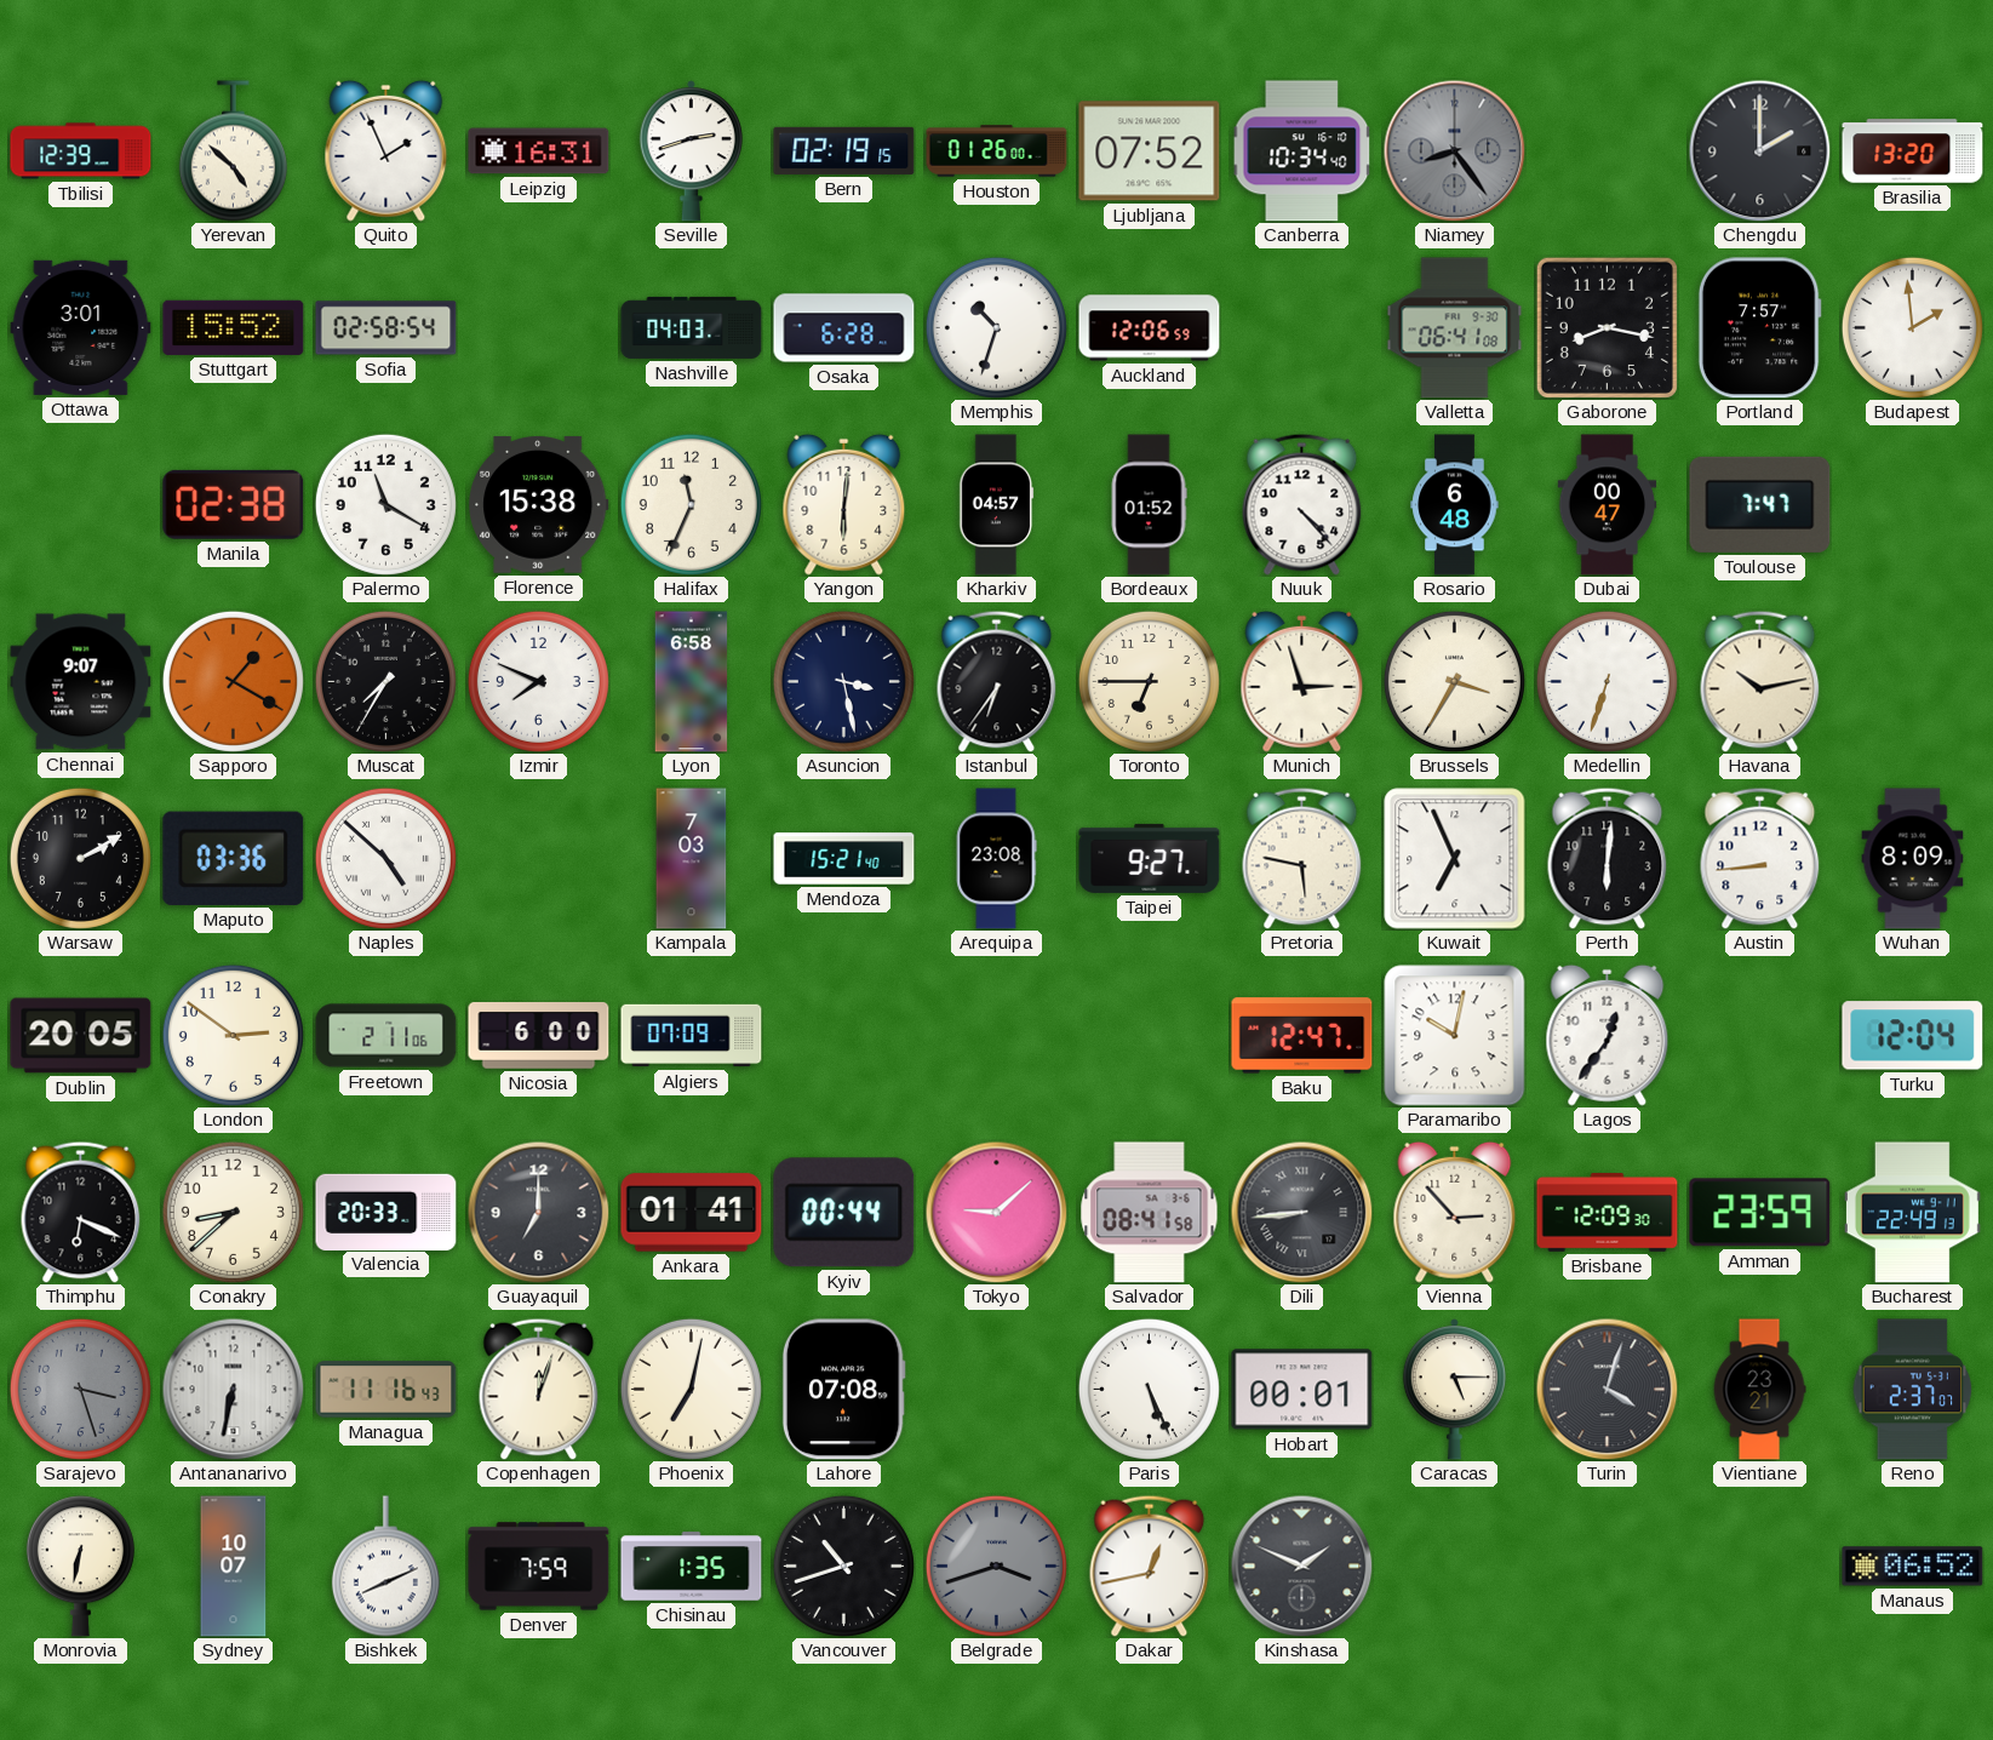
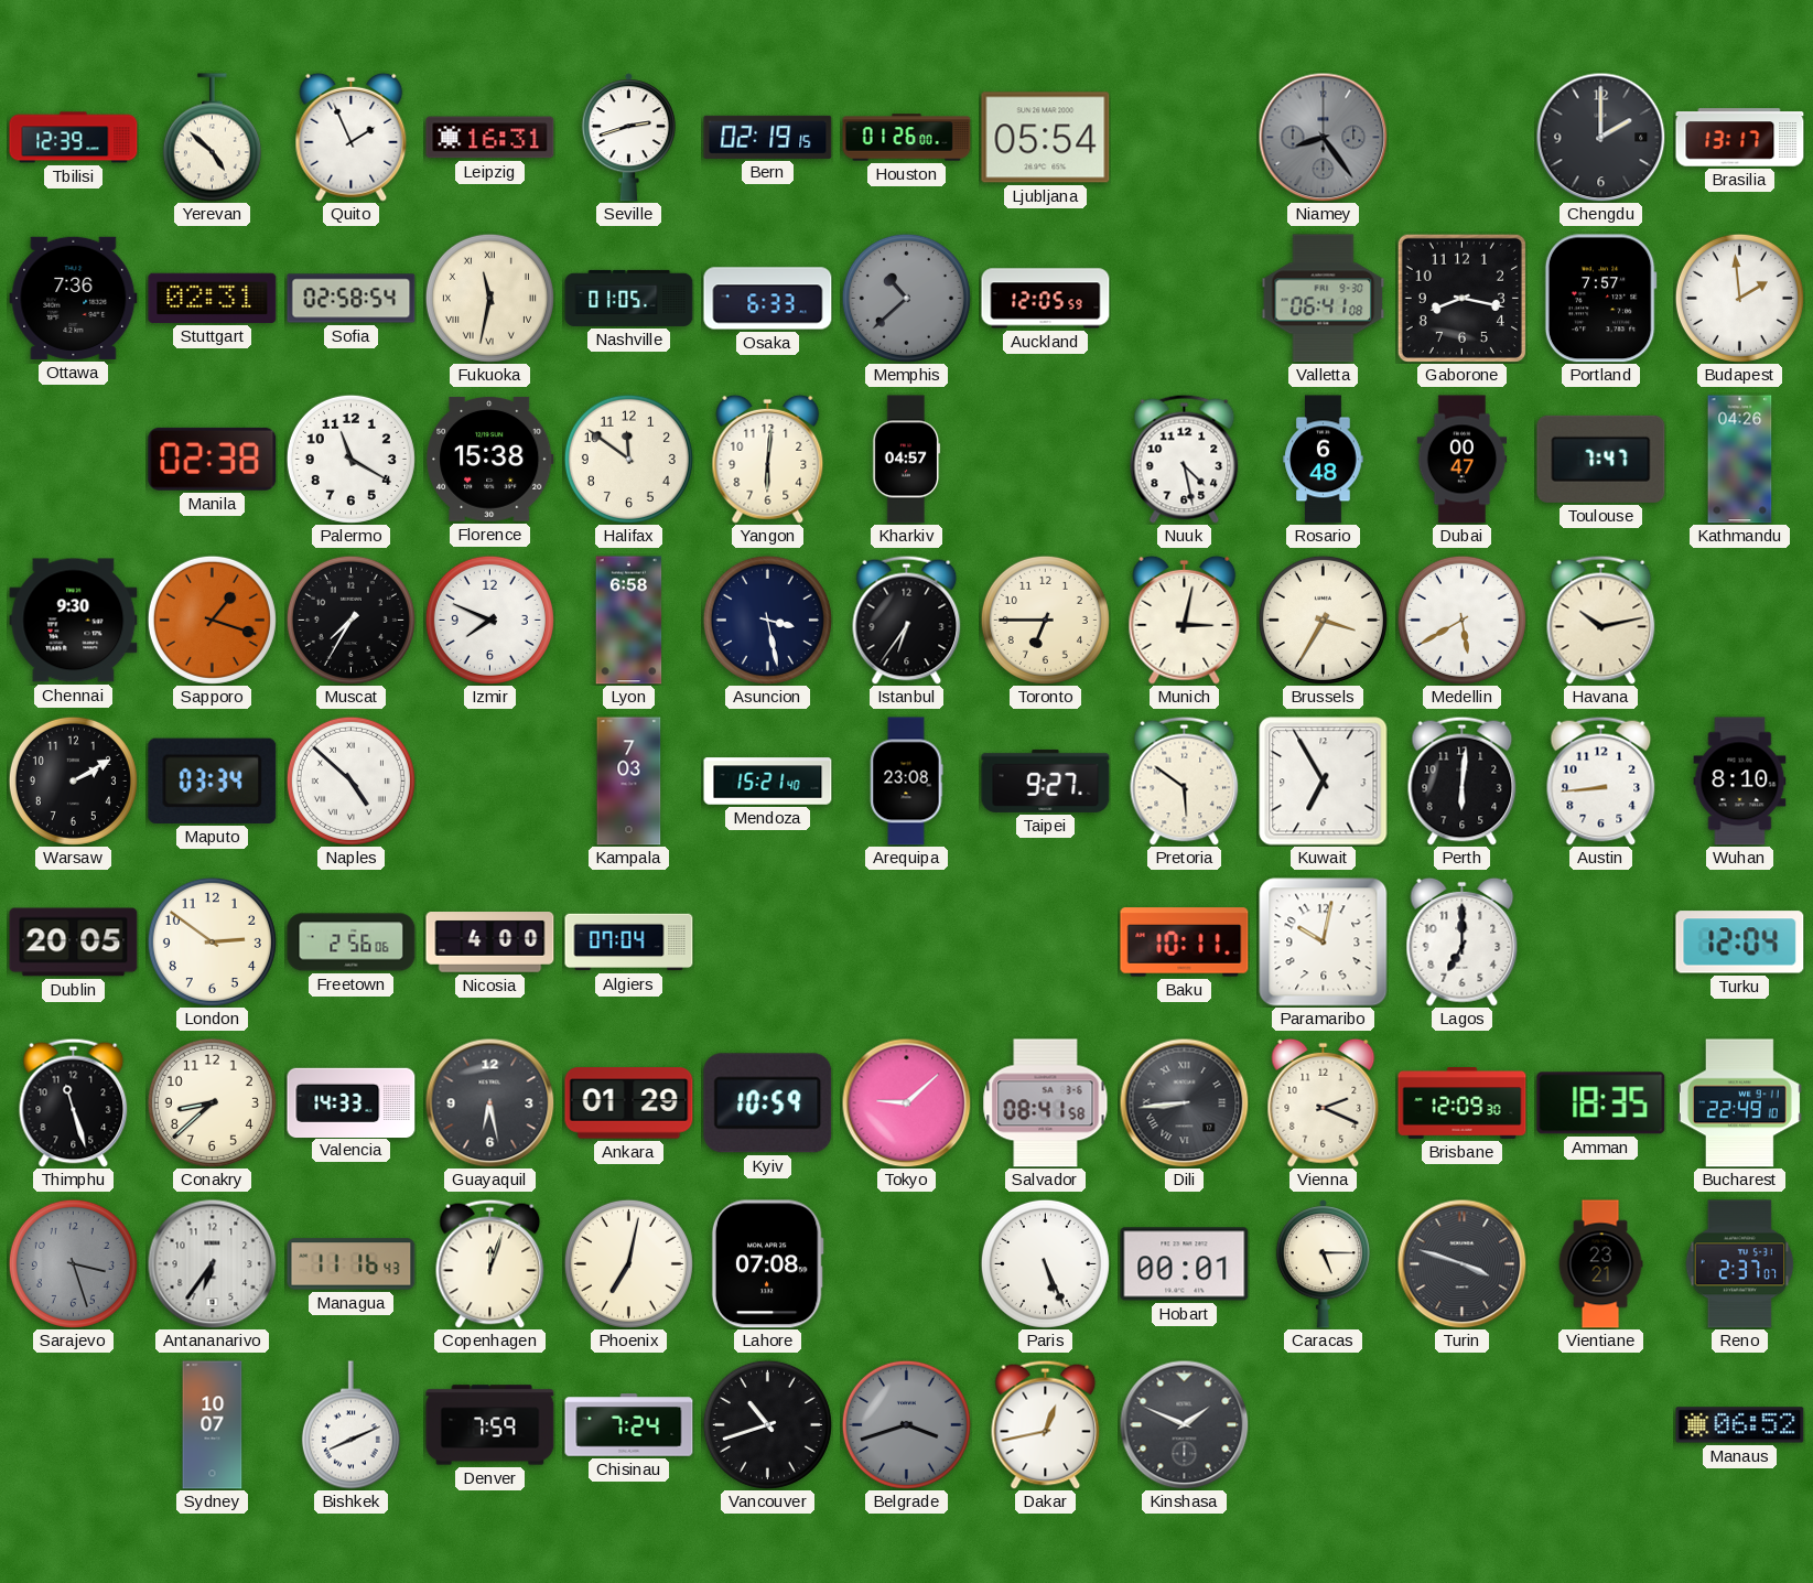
Ljubljana: 07:52 -> 05:54
Canberra: 10:34 -> none
Brasilia: 13:20 -> 13:17
Ottawa: 3:01 -> 7:36
Stuttgart: 15:52 -> 02:31
Fukuoka: none -> 11:32
Nashville: 04:03 -> 01:05
Osaka: 6:28 -> 6:33
Memphis: 10:33 -> 10:38
Memphis dial: white -> grey
Auckland: 12:06 -> 12:05
Halifax: 11:34 -> 11:51
Bordeaux: 01:52 -> none
Nuuk: 4:23 -> 4:28
Kathmandu: none -> 04:26
Chennai: 9:07 -> 9:30
Sapporo: 1:20 -> 1:18
Munich: 2:57 -> 3:02
Medellin: 6:33 -> 5:40
Maputo: 03:36 -> 03:34
Pretoria: 5:47 -> 5:51
Kuwait: 6:56 -> 6:55
Wuhan: 8:09 -> 8:10
Freetown: 2:11 -> 2:56
Nicosia: 6:00 -> 4:00
Algiers: 07:09 -> 07:04
Baku: 12:47 -> 10:11
Lagos: 12:36 -> 7:00
Thimphu: 6:19 -> 11:27
Valencia: 20:33 -> 14:33
Guayaquil: 7:00 -> 6:28
Ankara: 01:41 -> 01:29
Kyiv: 00:44 -> 10:59
Vienna: 2:53 -> 2:19
Amman: 23:59 -> 18:35
Bucharest: 22:49:13 -> 22:49:10
Antananarivo: 6:32 -> 6:36
Turin: 4:03 -> 3:48
Monrovia: 6:32 -> none
Chisinau: 1:35 -> 7:24
